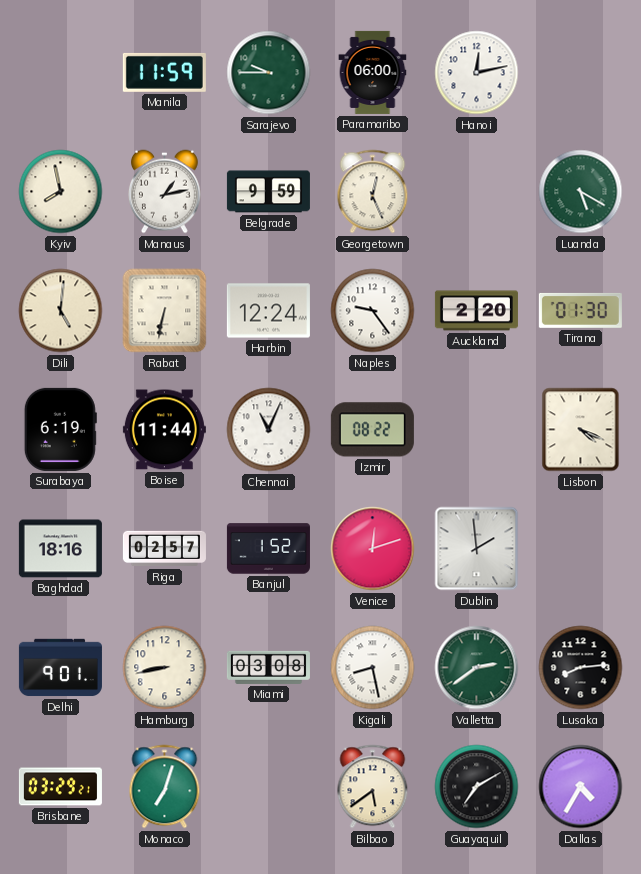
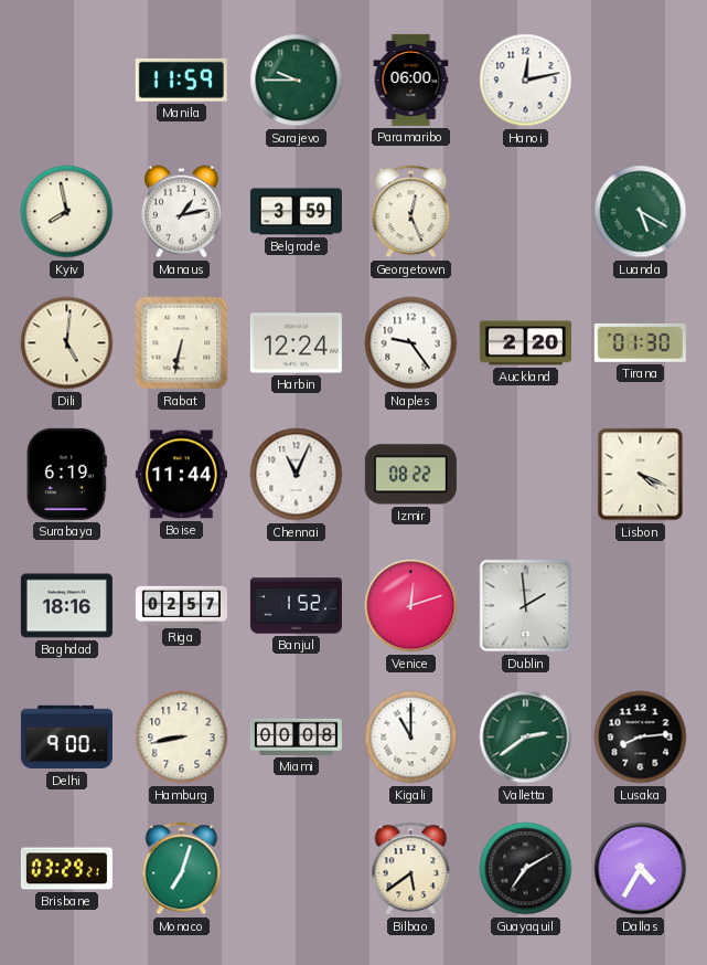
Belgrade: 9:59 -> 3:59
Delhi: 9:01 -> 9:00
Miami: 03:08 -> 00:08
Kigali: 8:28 -> 11:00
